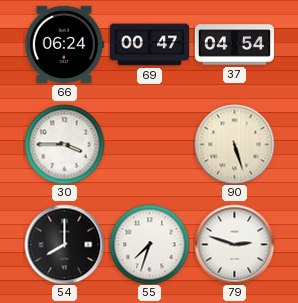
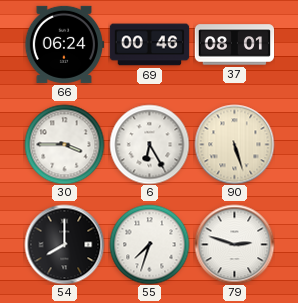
69: 00:47 -> 00:46
37: 04:54 -> 08:01
6: none -> 6:25
